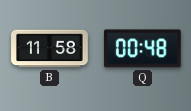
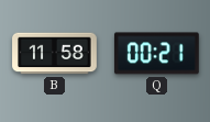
Q: 00:48 -> 00:21
